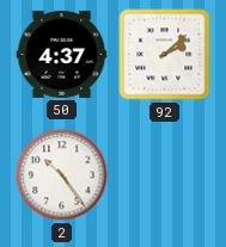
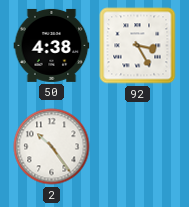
50: 4:37 -> 4:38
92: 2:08 -> 3:25
